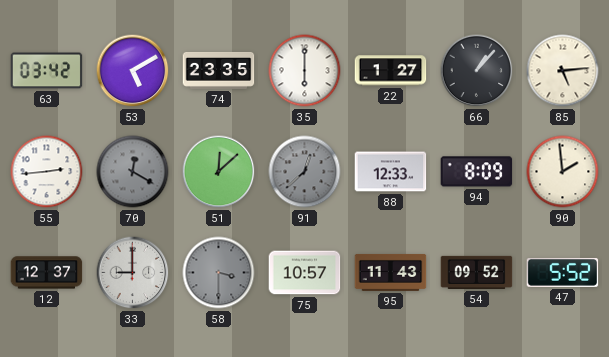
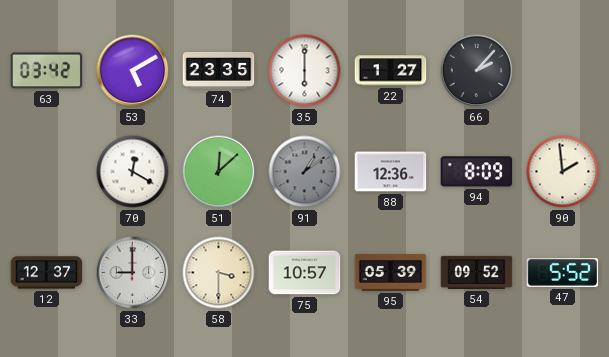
66: 1:07 -> 2:07
85: 5:14 -> none
55: 2:44 -> none
70 dial: grey -> white
91: 12:38 -> 1:09
88: 12:33 -> 12:36
58 dial: grey -> cream
95: 11:43 -> 05:39
